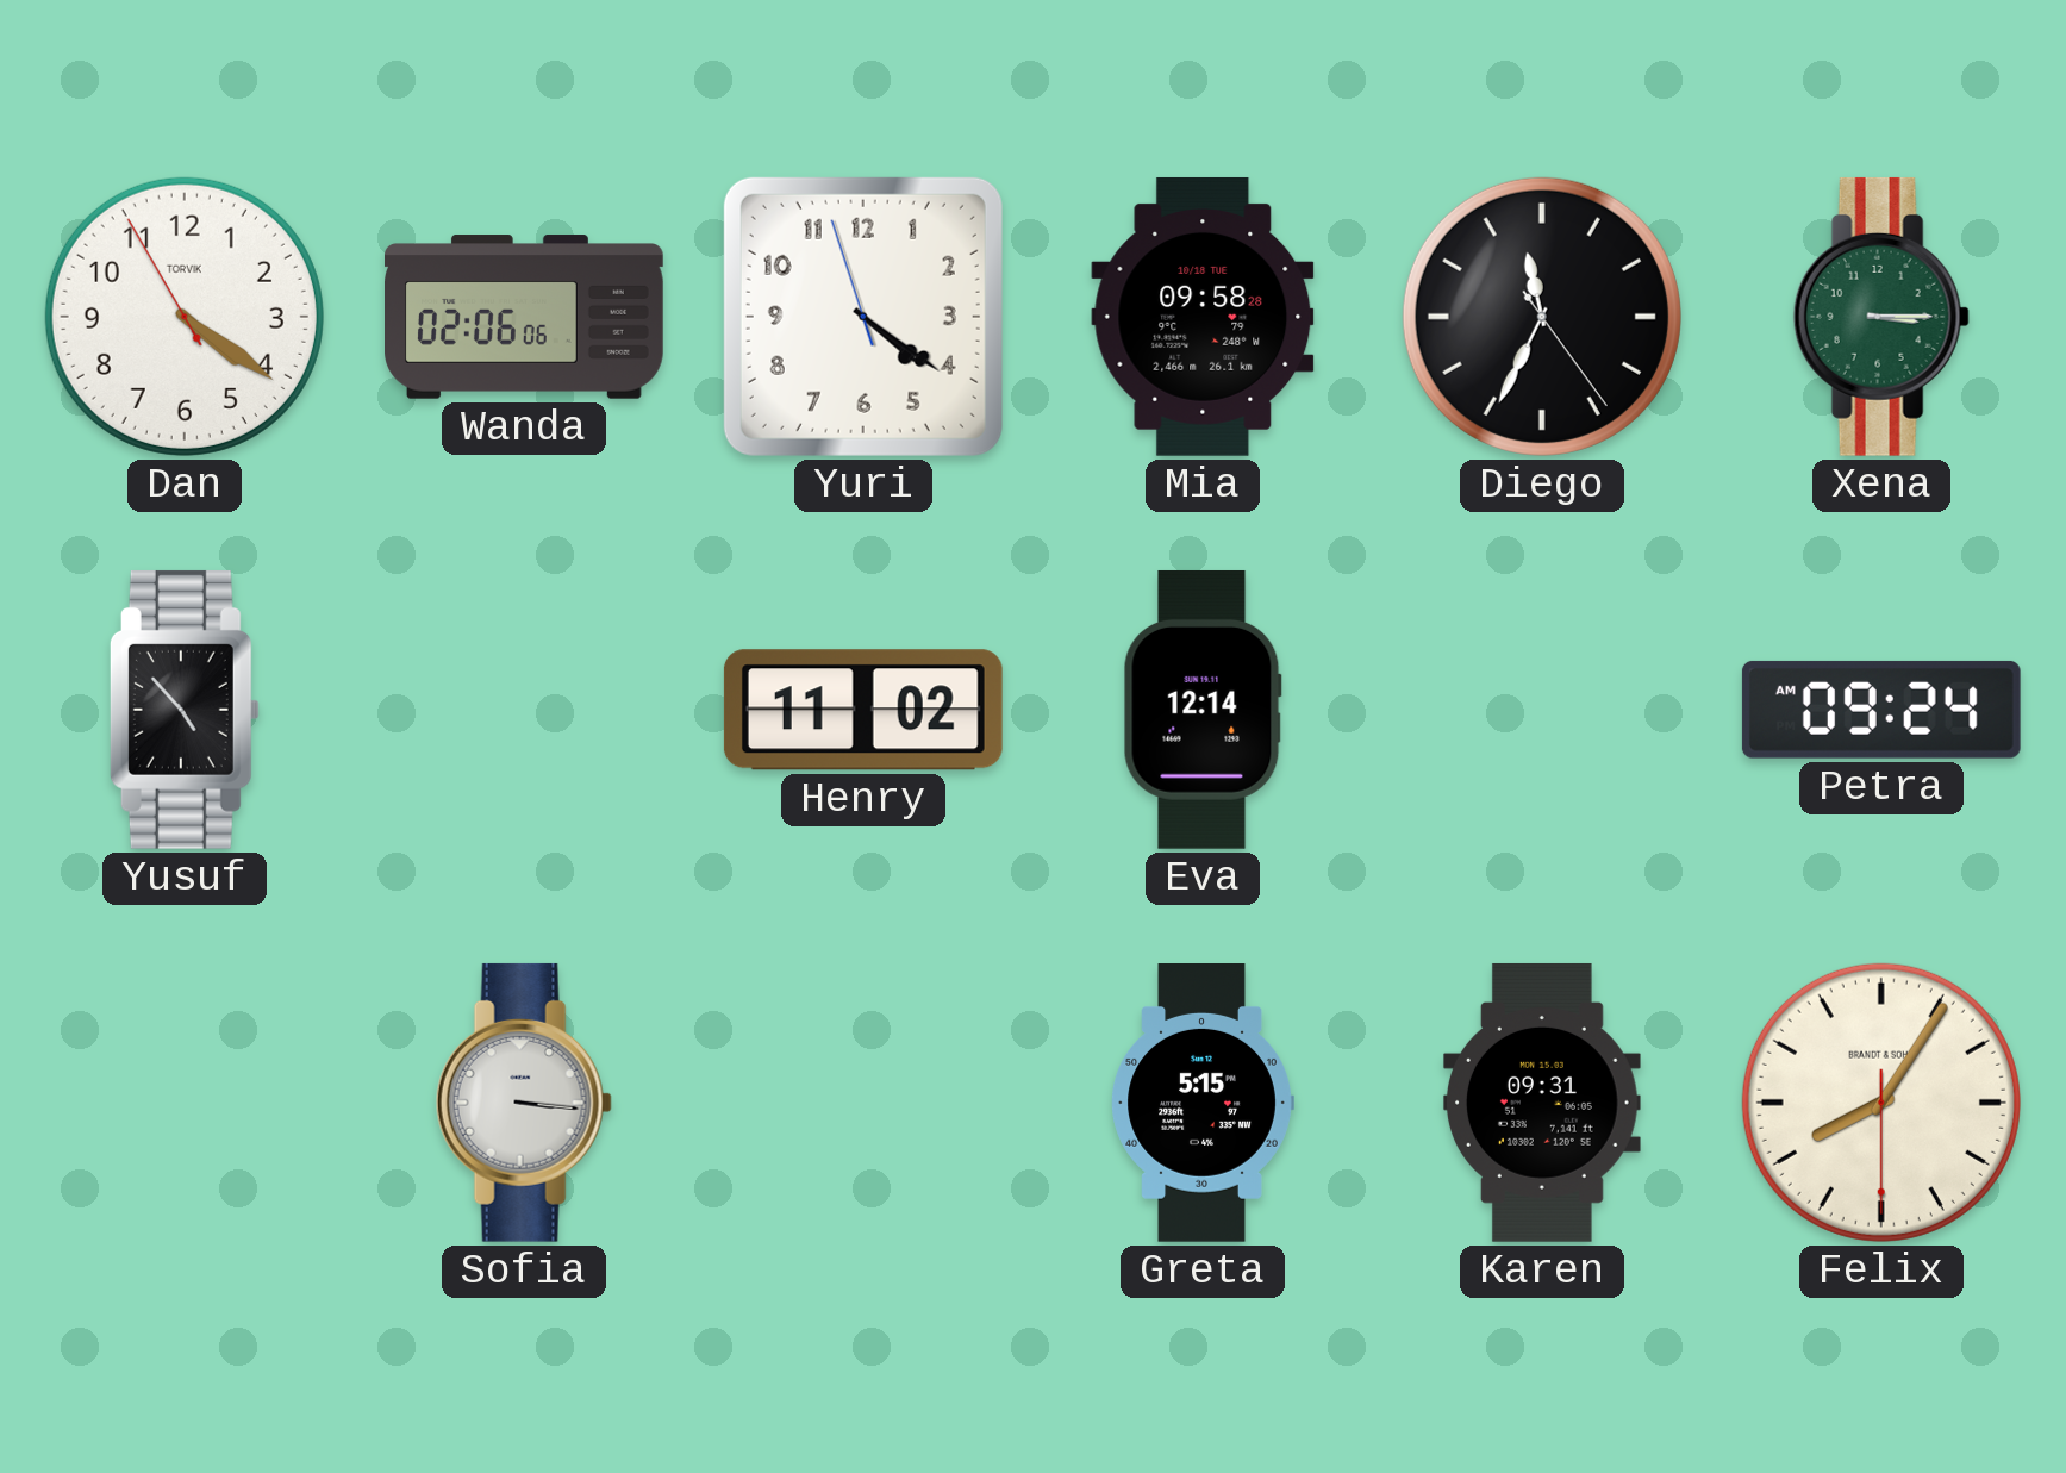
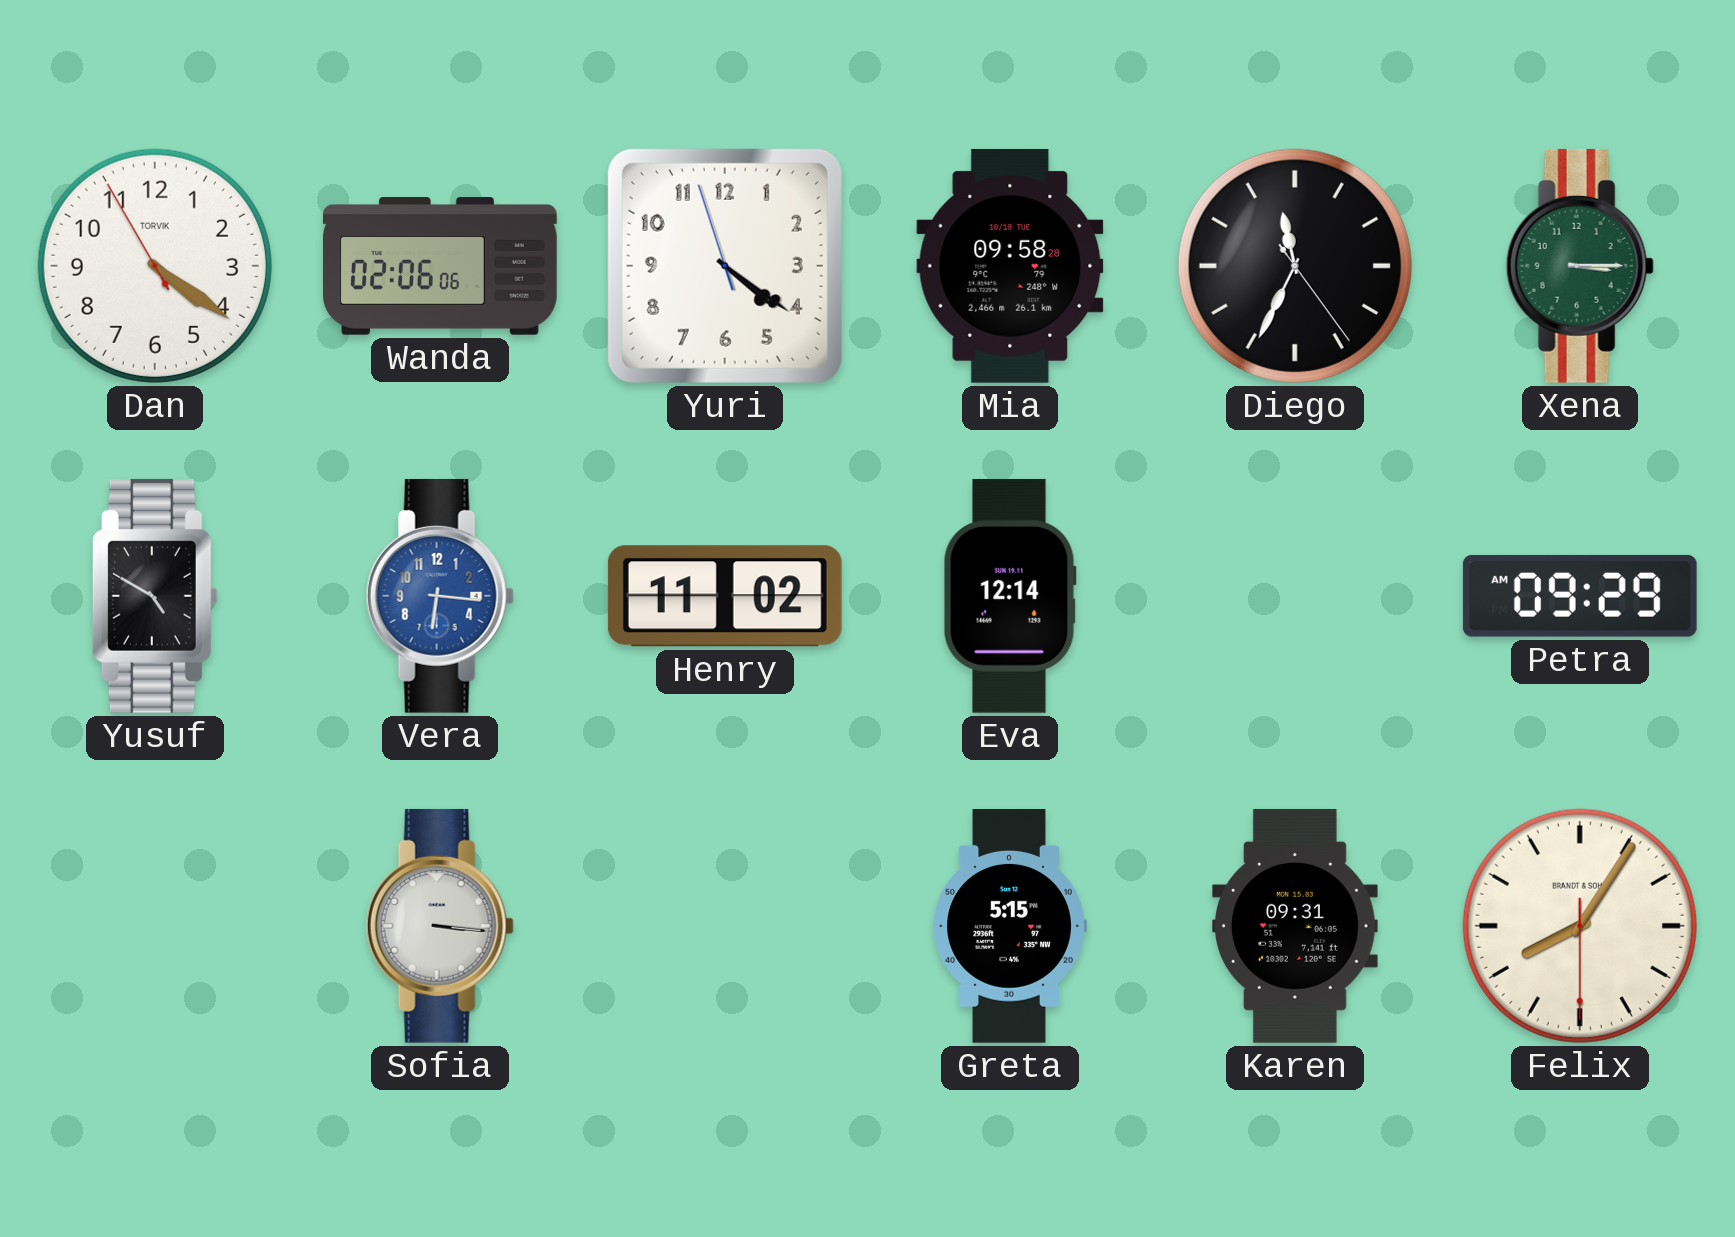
Yusuf: 4:53 -> 4:50
Vera: none -> 6:16
Petra: 09:24 -> 09:29
